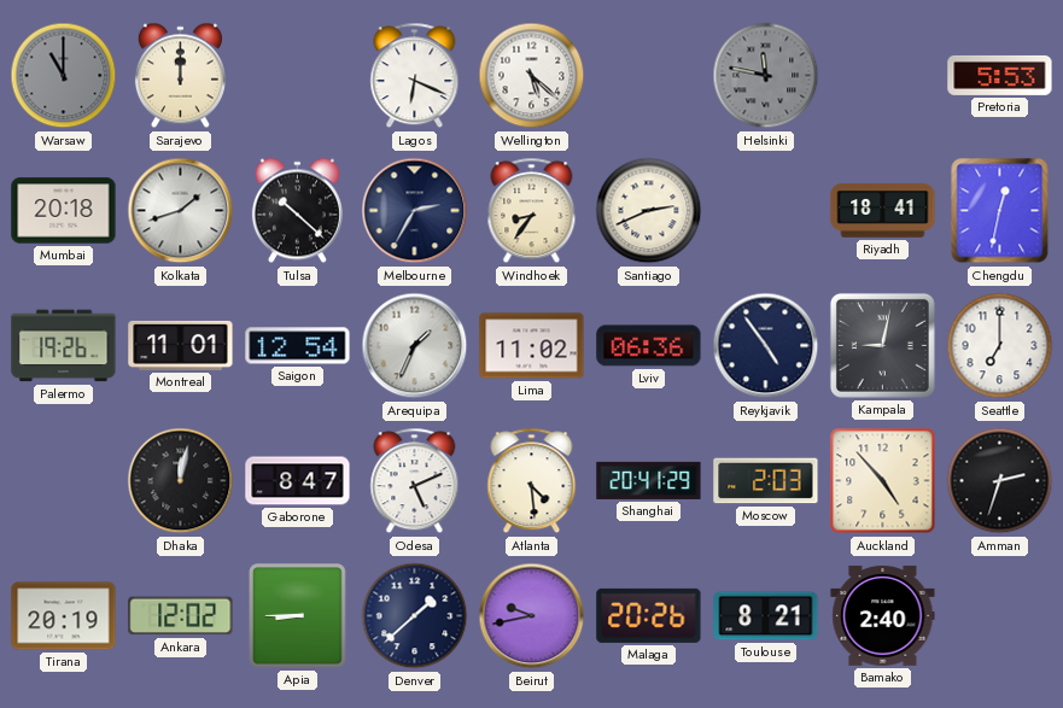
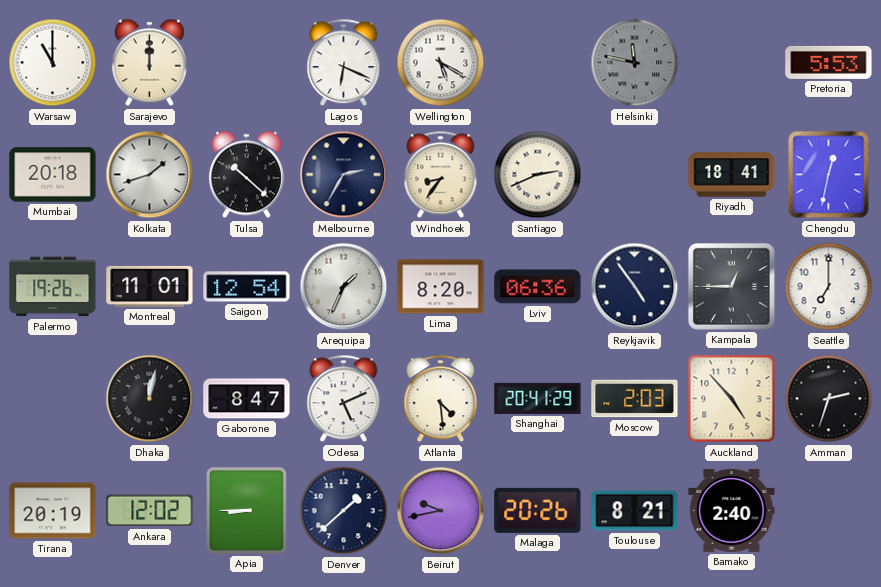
Warsaw dial: grey -> white
Wellington: 5:22 -> 5:20
Lima: 11:02 -> 8:20
Kampala: 9:02 -> 12:45
